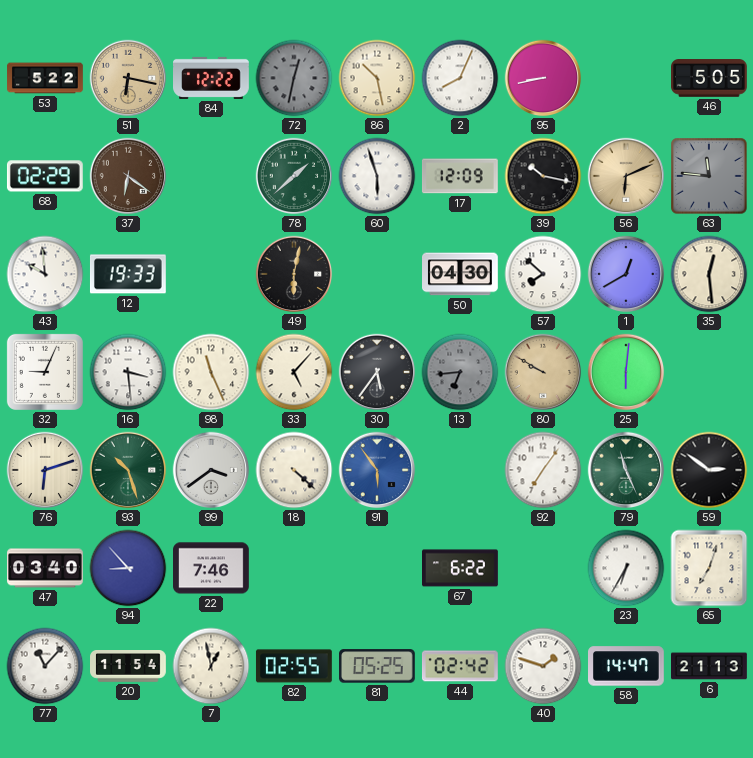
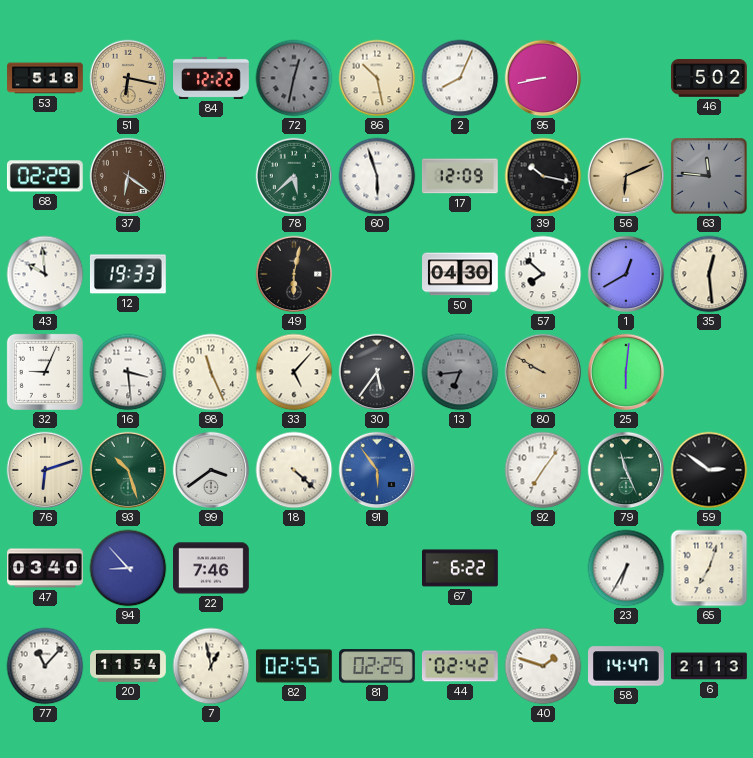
53: 5:22 -> 5:18
46: 5:05 -> 5:02
78: 1:38 -> 5:38
81: 05:25 -> 02:25
